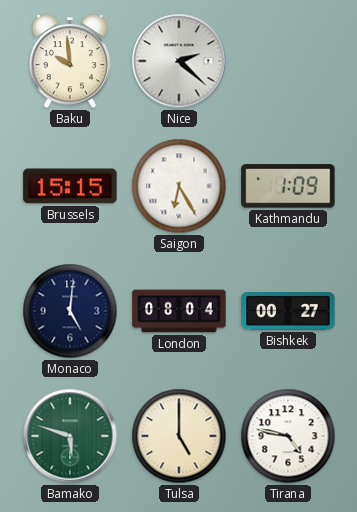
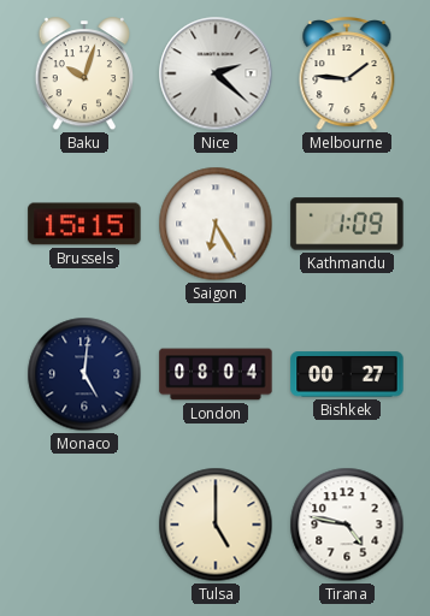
Baku: 9:59 -> 10:03
Melbourne: none -> 1:46
Bamako: 5:48 -> none
